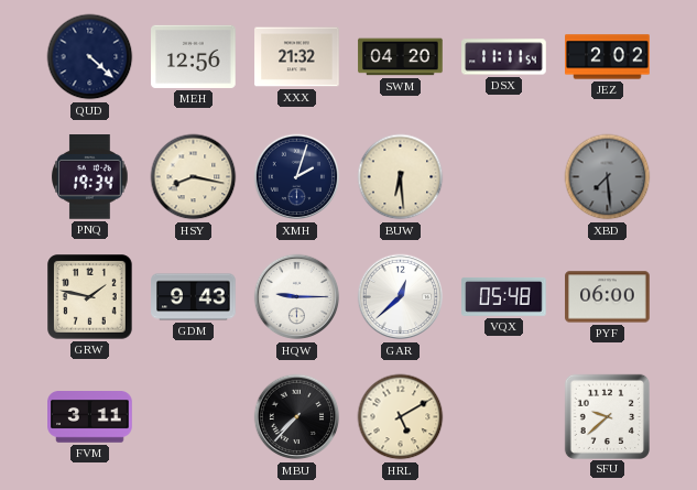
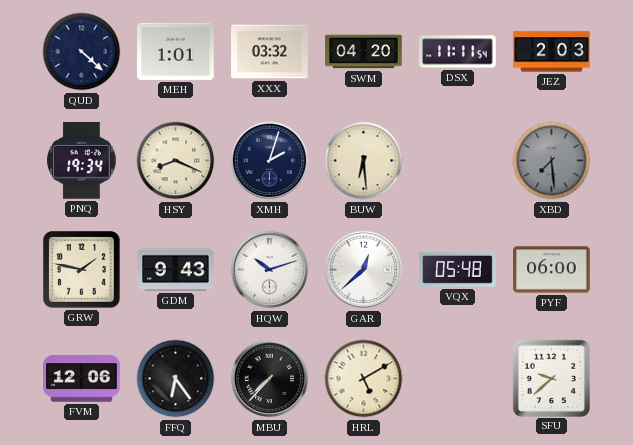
MEH: 12:56 -> 1:01
XXX: 21:32 -> 03:32
JEZ: 2:02 -> 2:03
HSY: 8:17 -> 8:19
HQW: 9:15 -> 10:12
FVM: 3:11 -> 12:06
FFQ: none -> 6:24
